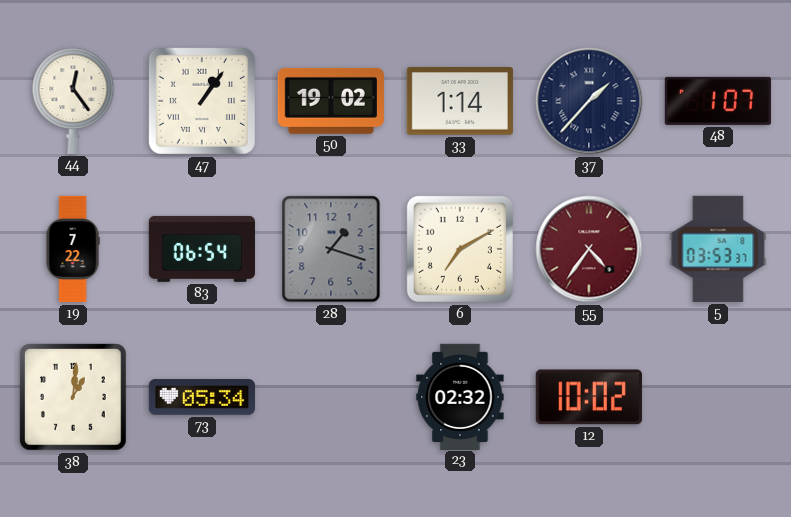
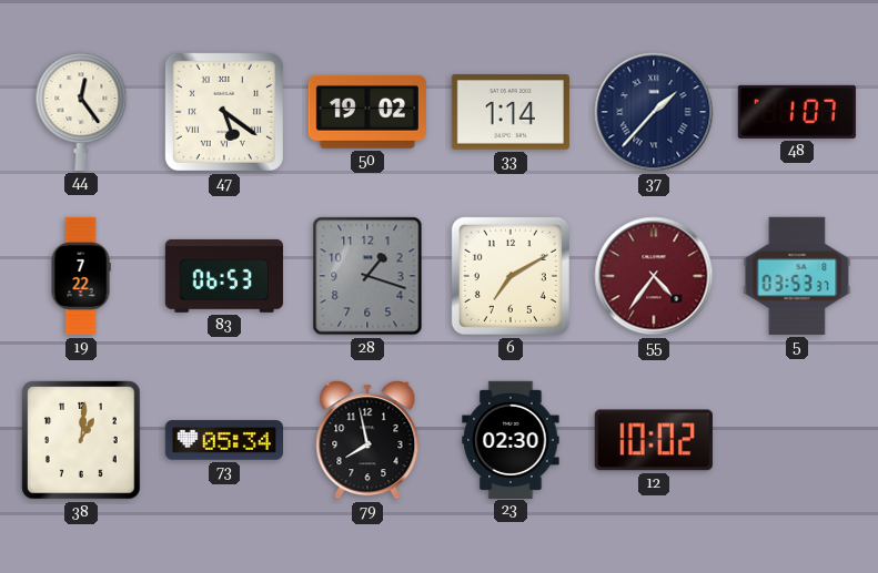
47: 1:06 -> 5:21
83: 06:54 -> 06:53
79: none -> 7:58
23: 02:32 -> 02:30
